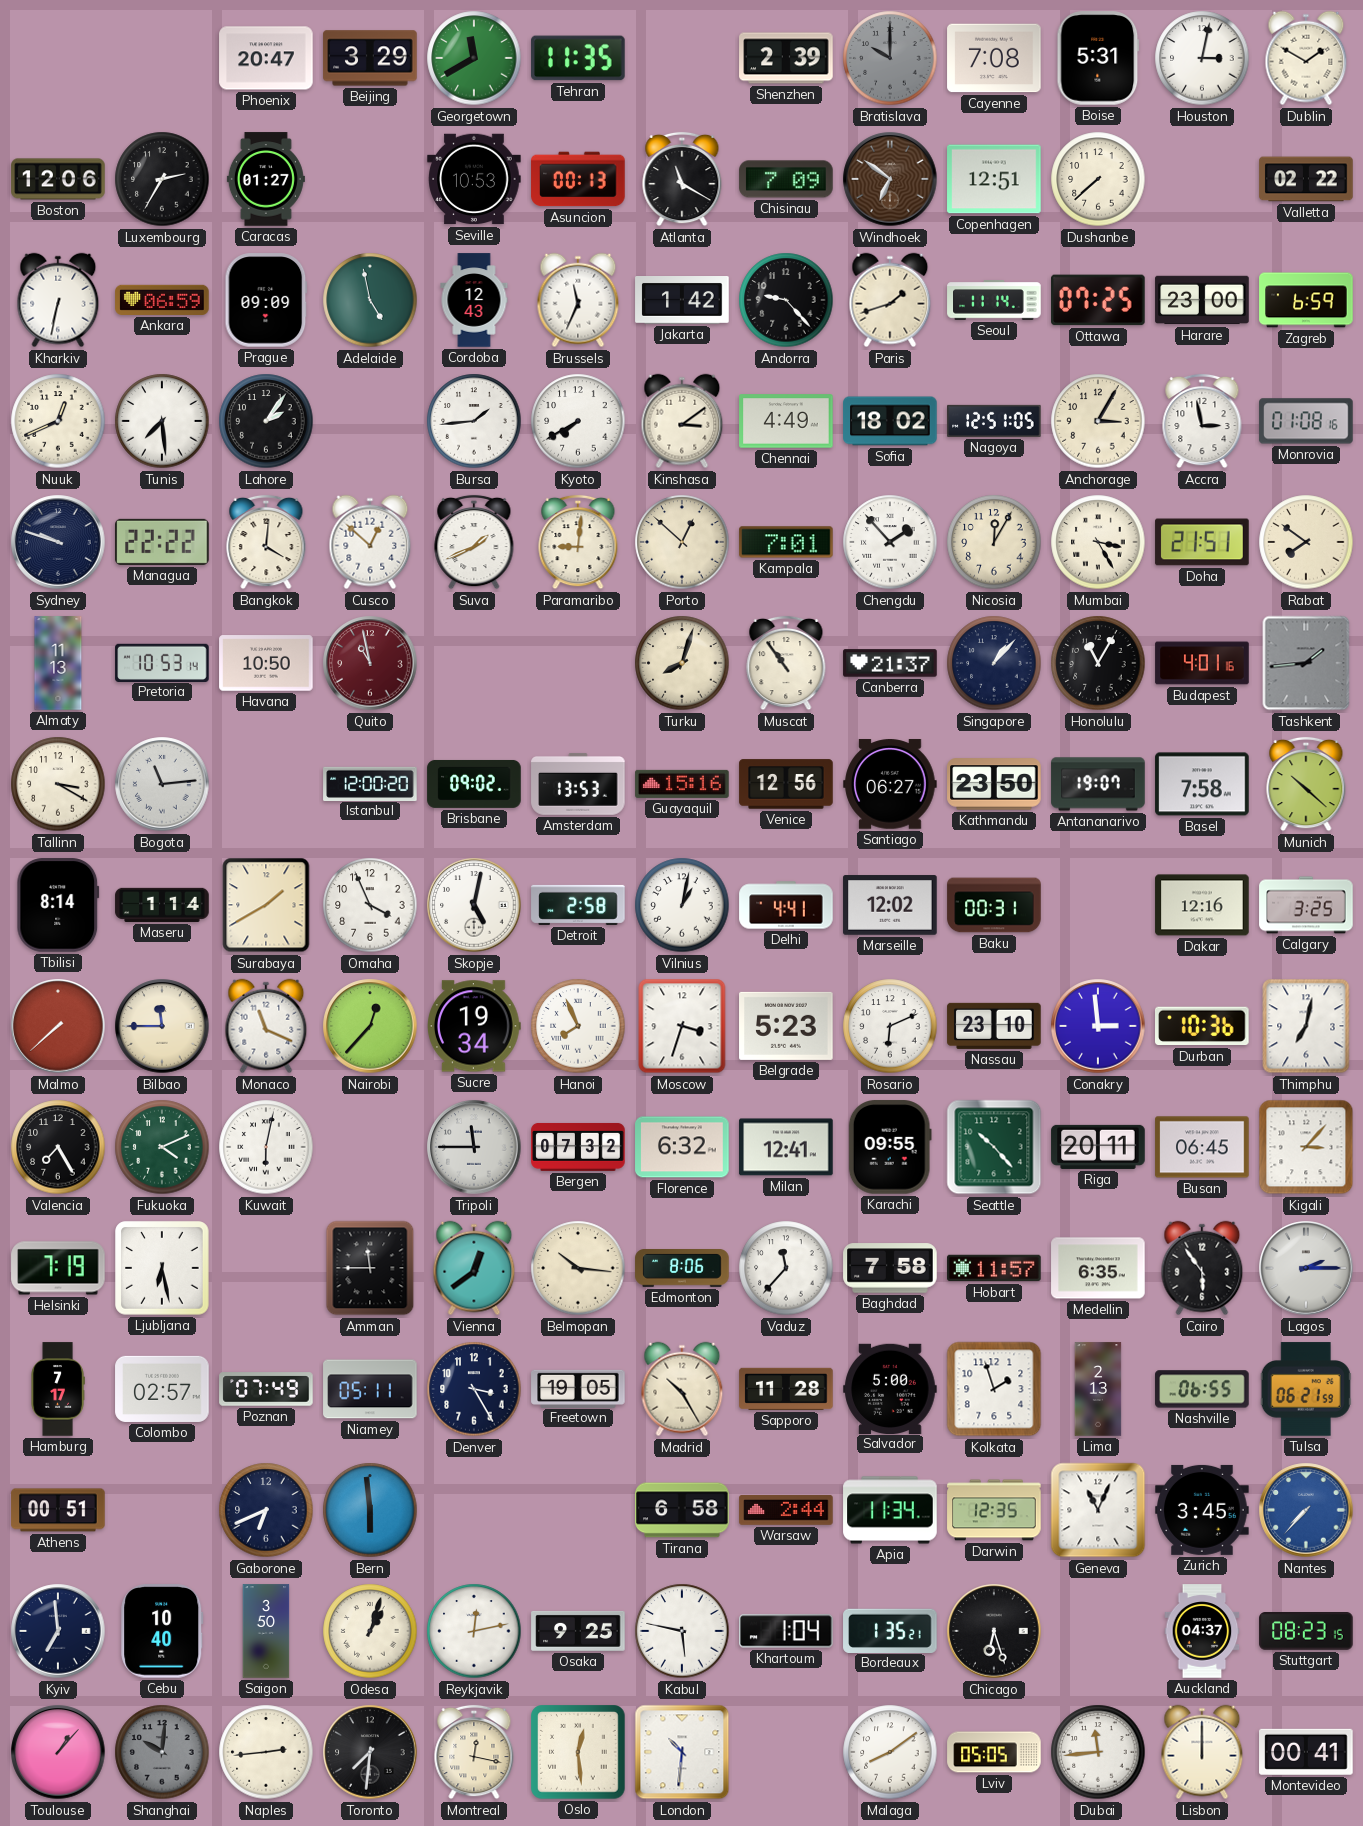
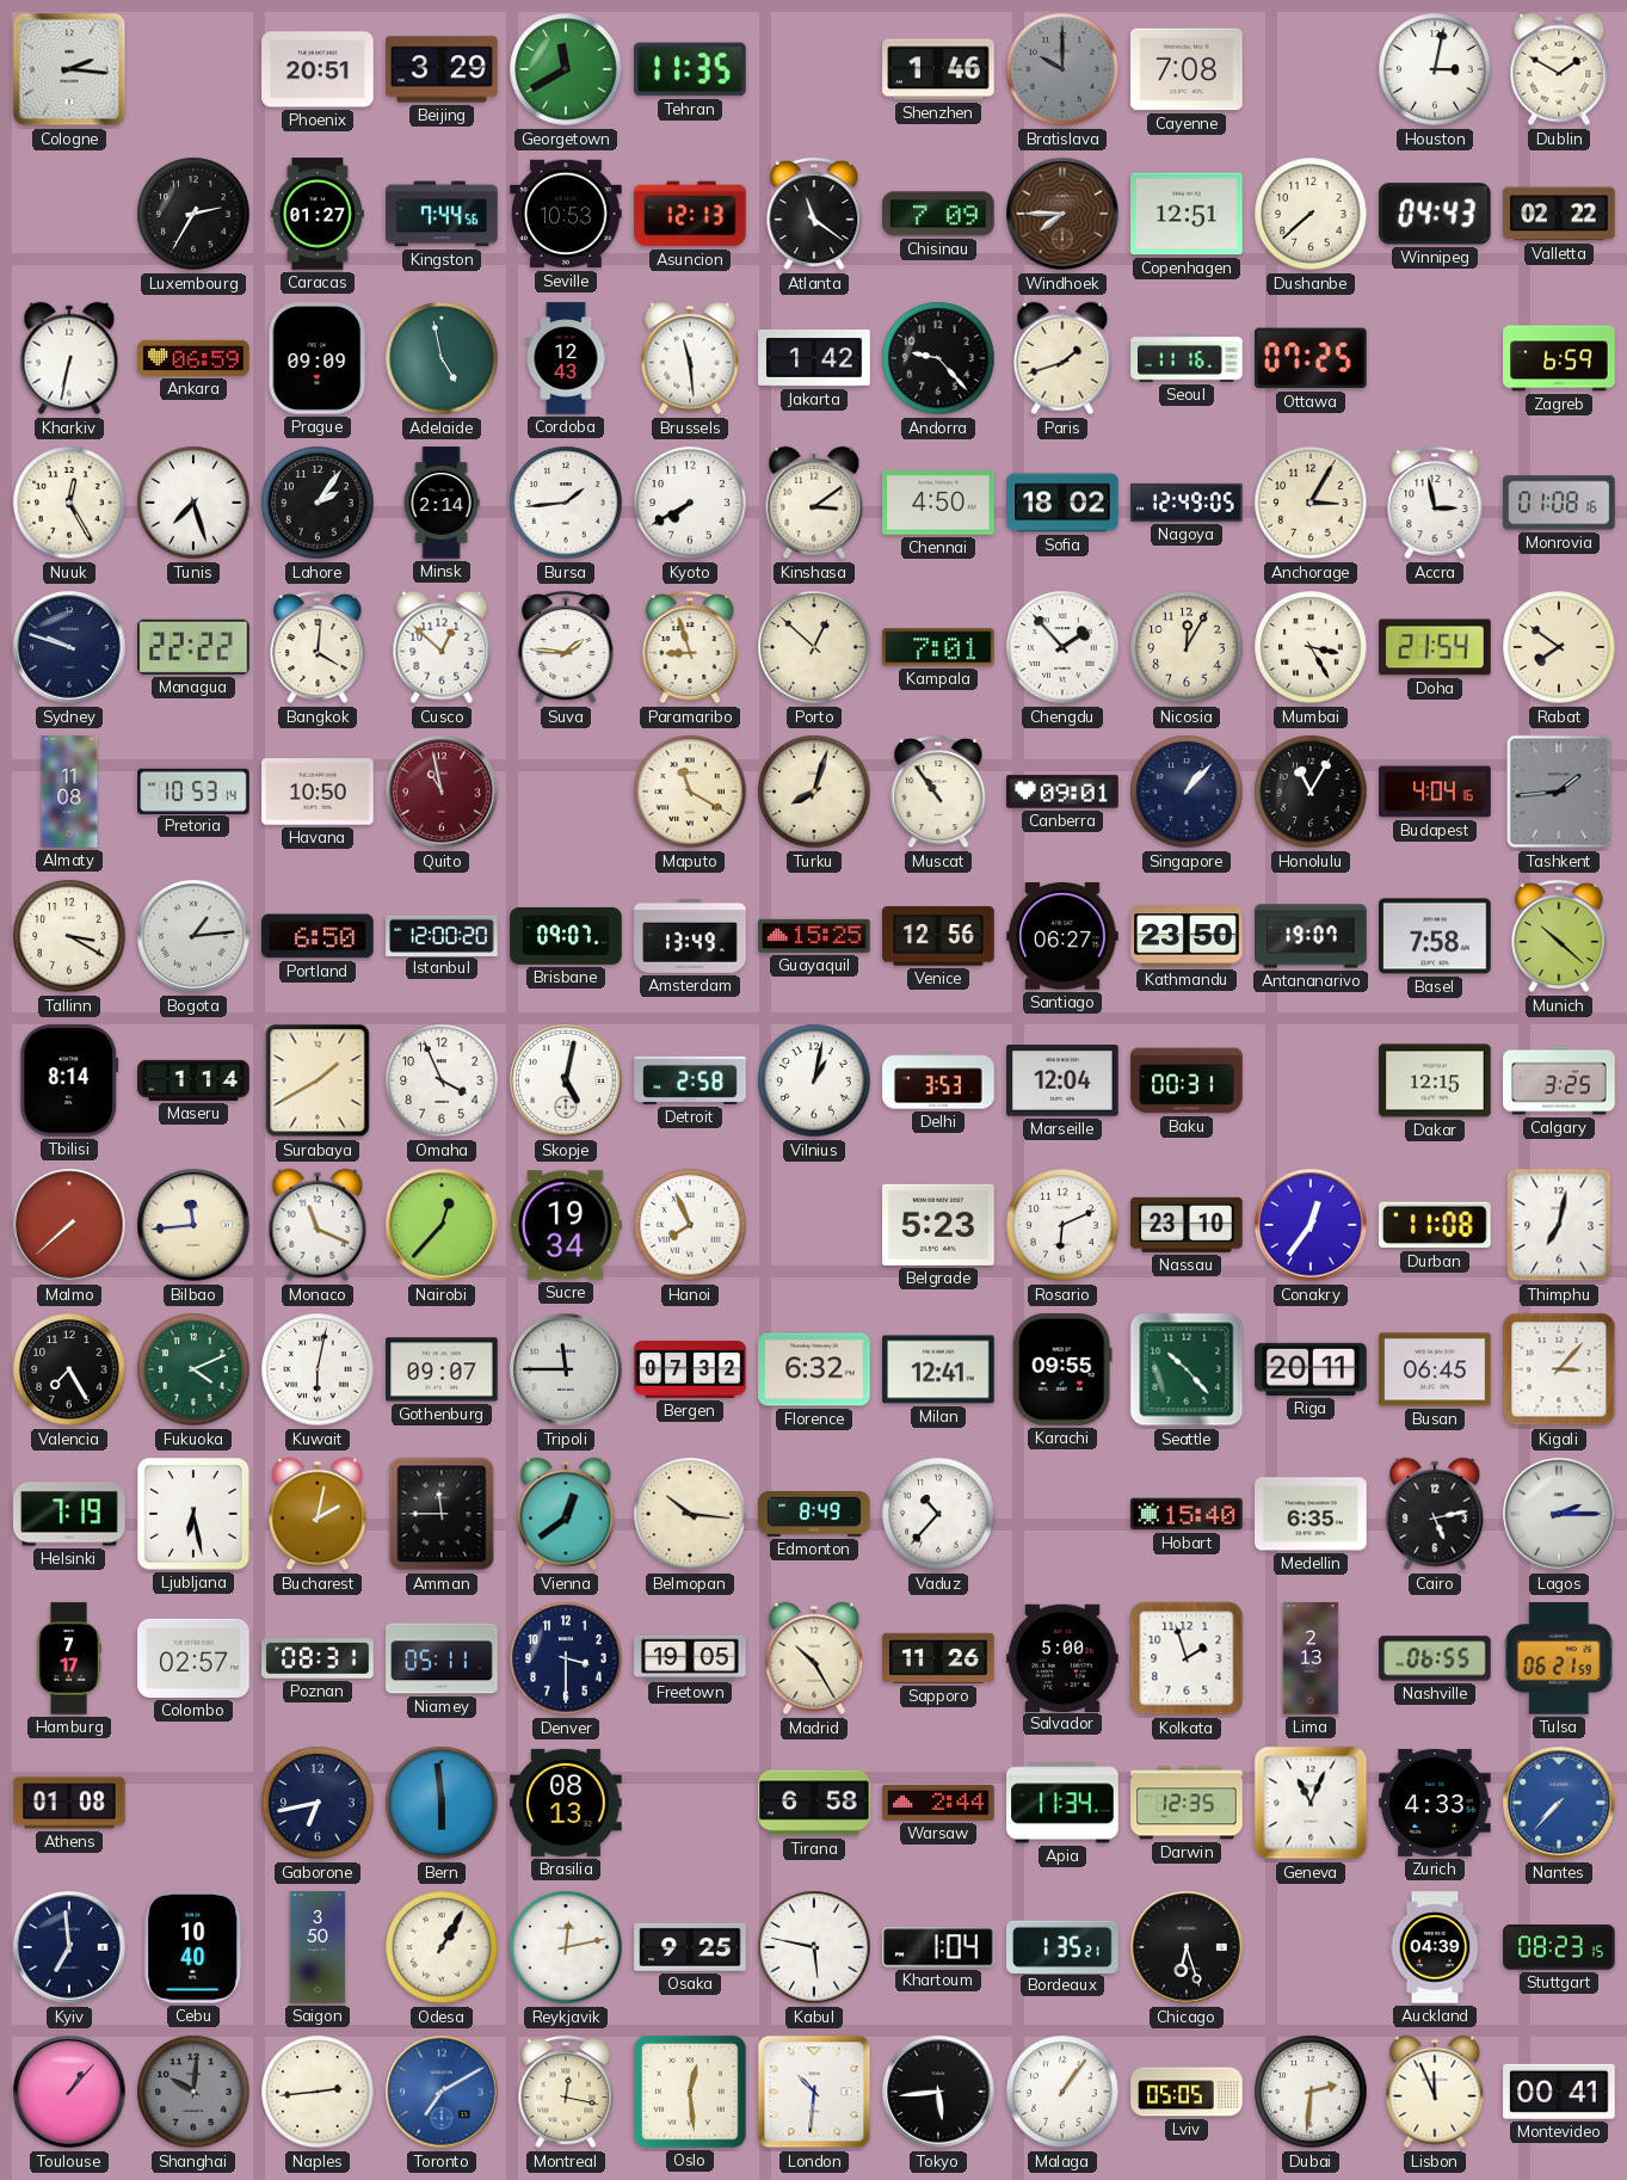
Cologne: none -> 2:16
Phoenix: 20:47 -> 20:51
Shenzhen: 2:39 -> 1:46
Boise: 5:31 -> none
Boston: 12:06 -> none
Kingston: none -> 7:44
Asuncion: 00:13 -> 12:13
Atlanta: 11:20 -> 11:21
Windhoek: 6:51 -> 7:45
Winnipeg: none -> 04:43
Brussels: 11:34 -> 11:29
Seoul: 11:14 -> 11:16
Harare: 23:00 -> none
Nuuk: 12:41 -> 12:25
Tunis: 7:29 -> 7:27
Minsk: none -> 2:14
Chennai: 4:49 -> 4:50
Nagoya: 12:51 -> 12:49
Suva: 1:41 -> 1:46
Paramaribo: 9:01 -> 8:57
Doha: 21:51 -> 21:54
Almaty: 11:13 -> 11:08
Maputo: none -> 11:20
Canberra: 21:37 -> 09:01
Budapest: 4:01 -> 4:04
Bogota: 11:14 -> 1:14
Portland: none -> 6:50
Brisbane: 09:02 -> 09:07
Amsterdam: 13:53 -> 13:49
Guayaquil: 15:16 -> 15:25
Delhi: 4:41 -> 3:53
Marseille: 12:02 -> 12:04
Dakar: 12:16 -> 12:15
Bilbao: 11:45 -> 11:44
Moscow: 3:33 -> none
Conakry: 2:59 -> 12:36
Durban: 10:36 -> 11:08
Gothenburg: none -> 09:07
Bucharest: none -> 2:02
Edmonton: 8:06 -> 8:49
Vaduz: 11:37 -> 10:37
Baghdad: 7:58 -> none
Hobart: 11:57 -> 15:40
Cairo: 5:54 -> 5:13
Poznan: 07:49 -> 08:31
Denver: 3:25 -> 3:30
Sapporo: 11:28 -> 11:26
Athens: 00:51 -> 01:08
Gaborone: 6:41 -> 6:43
Brasilia: none -> 08:13
Zurich: 3:45 -> 4:33
Odesa: 1:03 -> 1:05
Auckland: 04:37 -> 04:39
Toronto: 7:31 -> 7:10
Toronto dial: black -> blue
Tokyo: none -> 5:44
Malaga: 8:09 -> 1:06
Dubai: 11:44 -> 2:31
Lisbon: 12:00 -> 11:56
